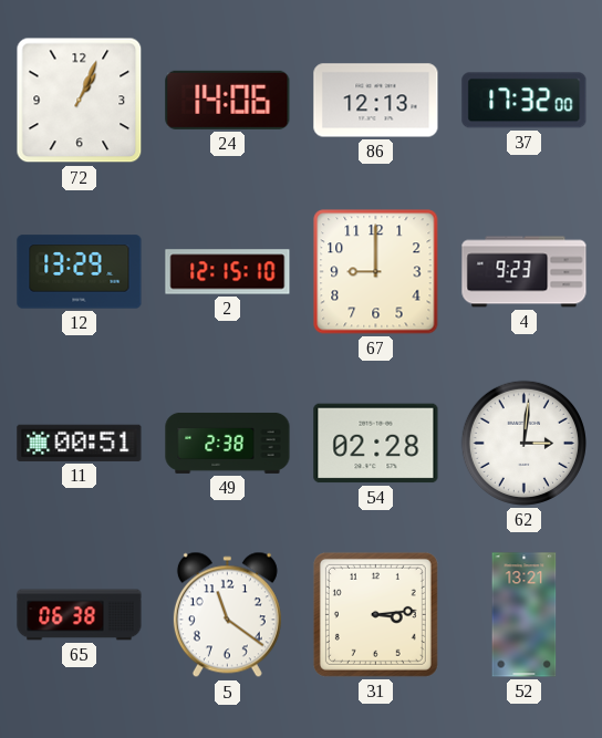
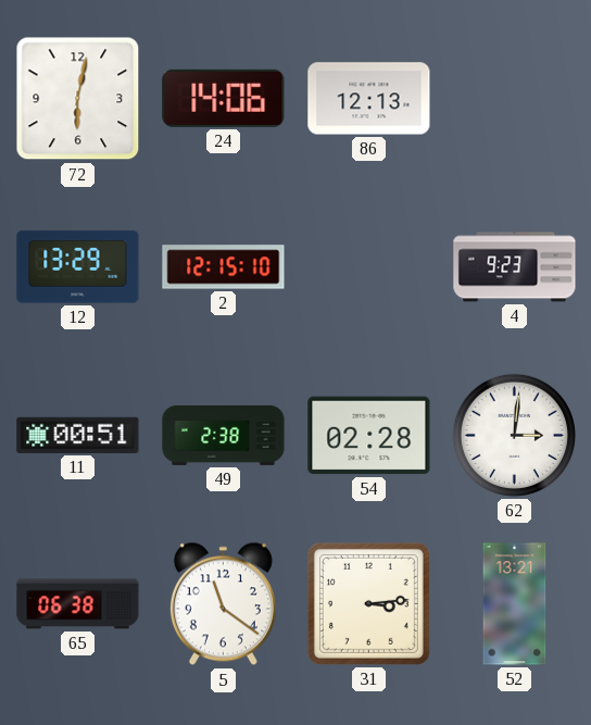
72: 1:04 -> 6:02
37: 17:32 -> none
67: 9:00 -> none
